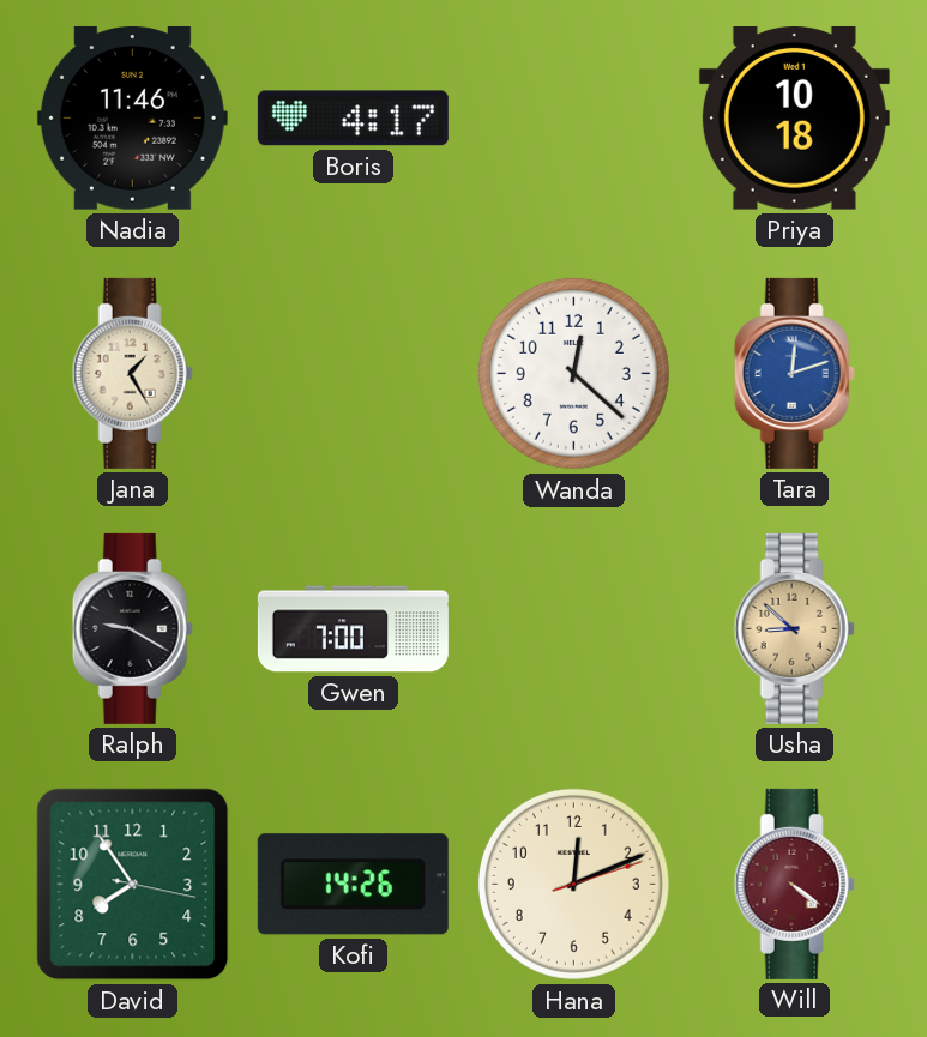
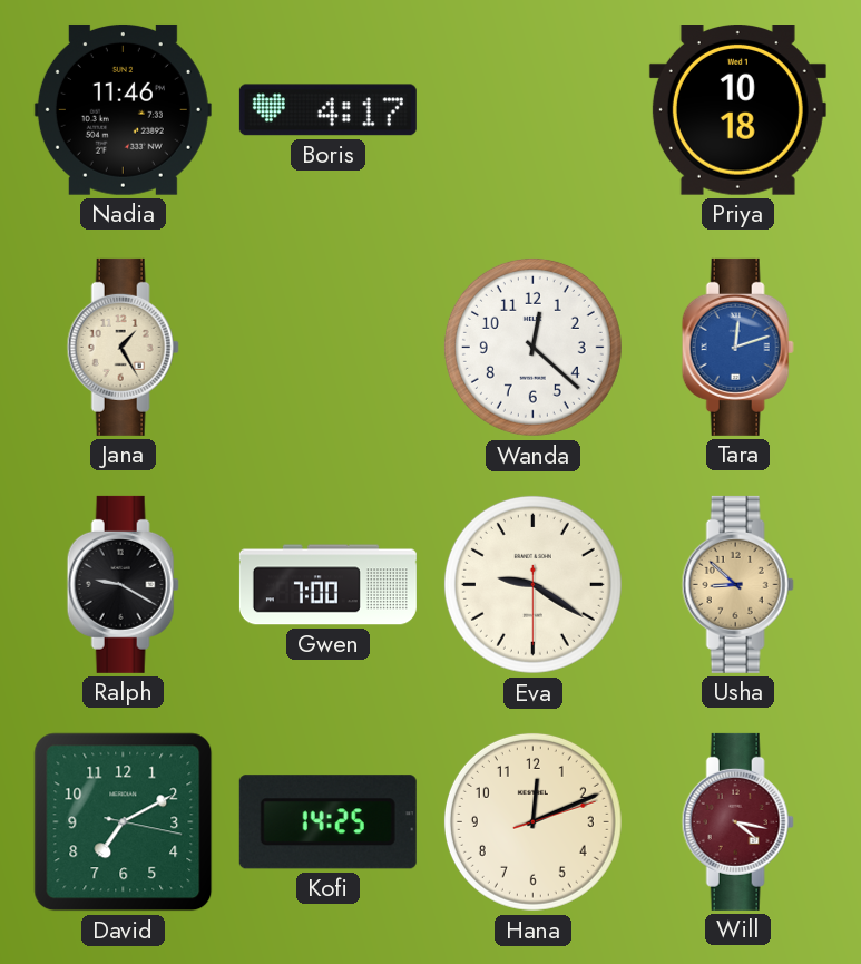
Eva: none -> 9:20
David: 7:54 -> 7:10
Kofi: 14:26 -> 14:25
Will: 4:21 -> 4:17
